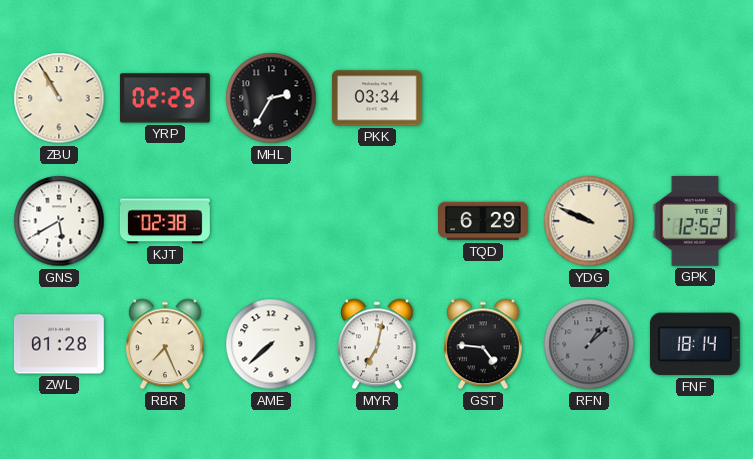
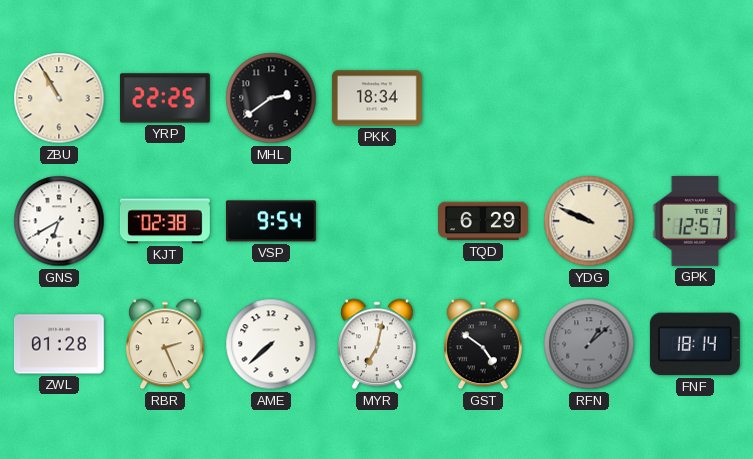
YRP: 02:25 -> 22:25
MHL: 2:35 -> 2:39
PKK: 03:34 -> 18:34
GNS: 5:40 -> 6:40
VSP: none -> 9:54
GPK: 12:52 -> 12:57
RBR: 7:26 -> 2:26
GST: 4:46 -> 4:51
